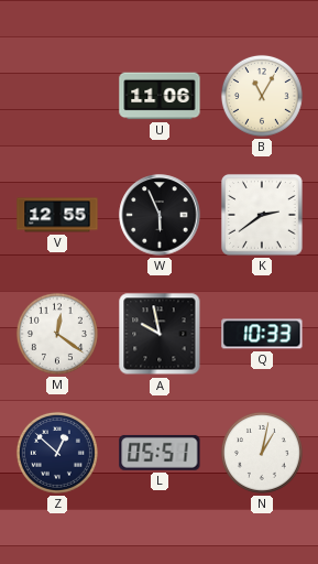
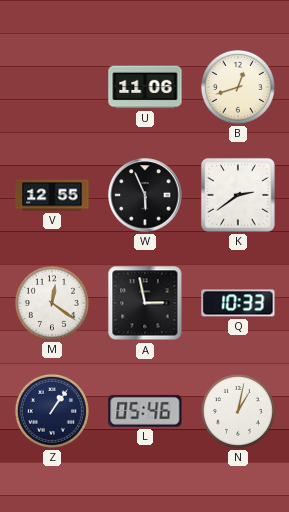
B: 11:05 -> 12:42
A: 9:58 -> 2:58
Z: 12:52 -> 1:06
L: 05:51 -> 05:46
